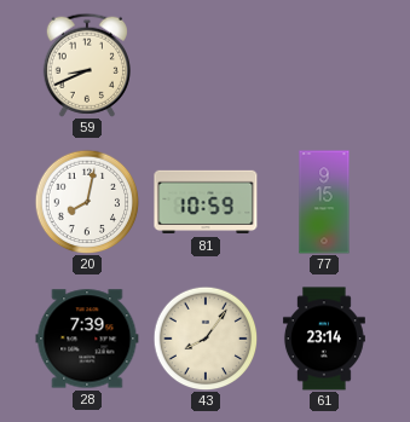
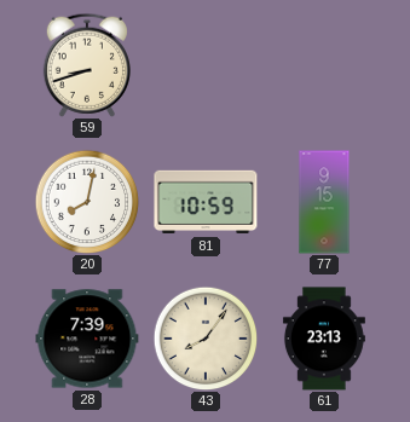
59: 8:41 -> 8:42
61: 23:14 -> 23:13
